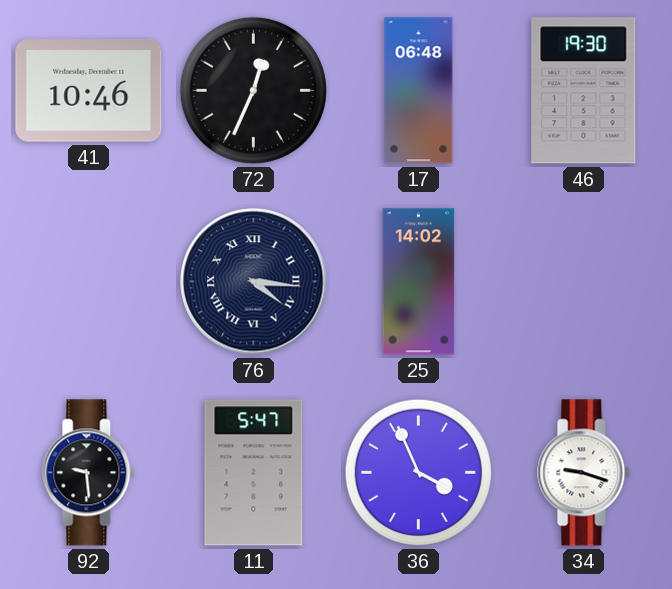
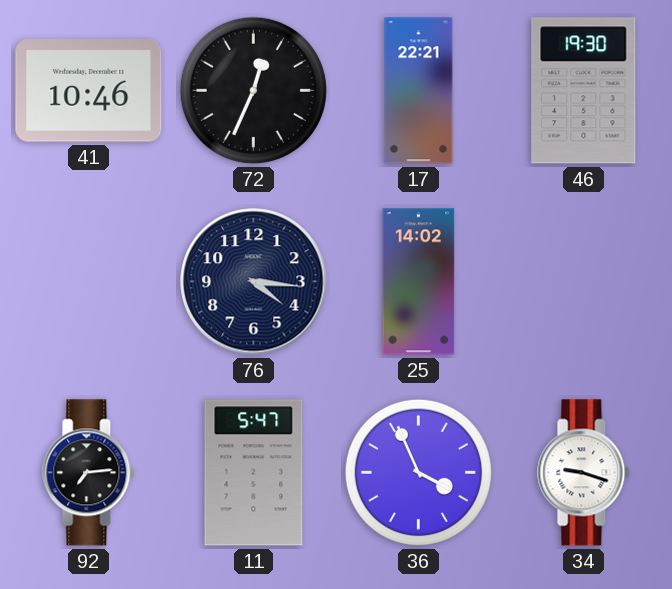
17: 06:48 -> 22:21
76 numerals: Roman -> Arabic
92: 9:29 -> 7:14
